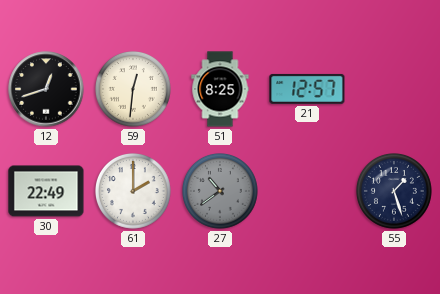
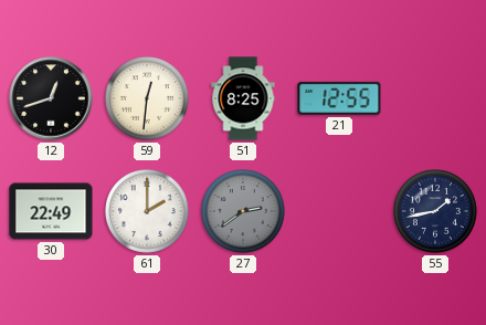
21: 12:57 -> 12:55
27: 10:39 -> 2:39
55: 1:27 -> 1:43
